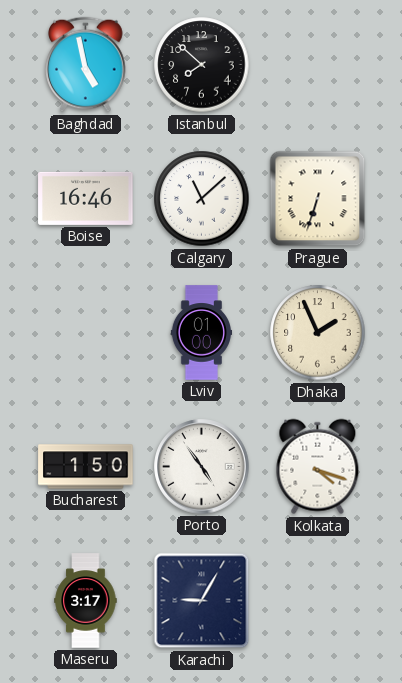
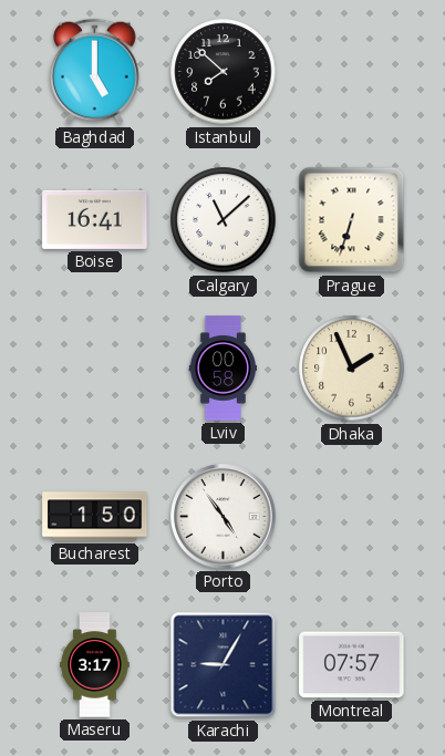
Baghdad: 4:58 -> 5:00
Boise: 16:46 -> 16:41
Lviv: 01:00 -> 00:58
Kolkata: 4:18 -> none
Montreal: none -> 07:57
